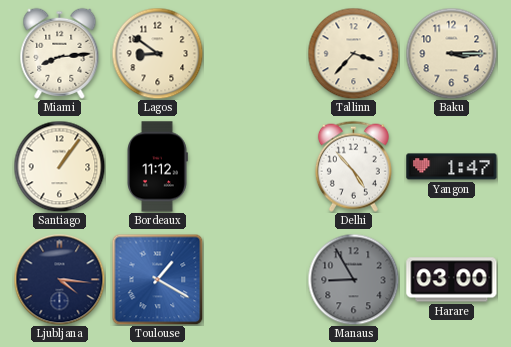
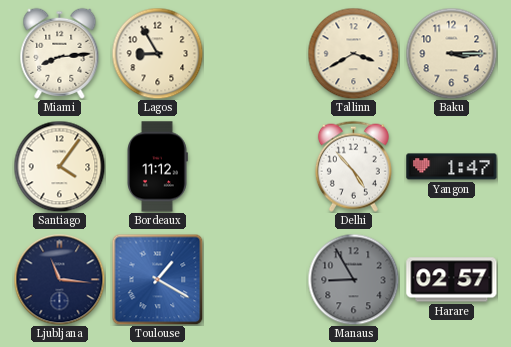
Lagos: 8:51 -> 8:55
Tallinn: 3:37 -> 3:40
Santiago: 1:06 -> 4:06
Ljubljana: 4:16 -> 11:16
Harare: 03:00 -> 02:57
